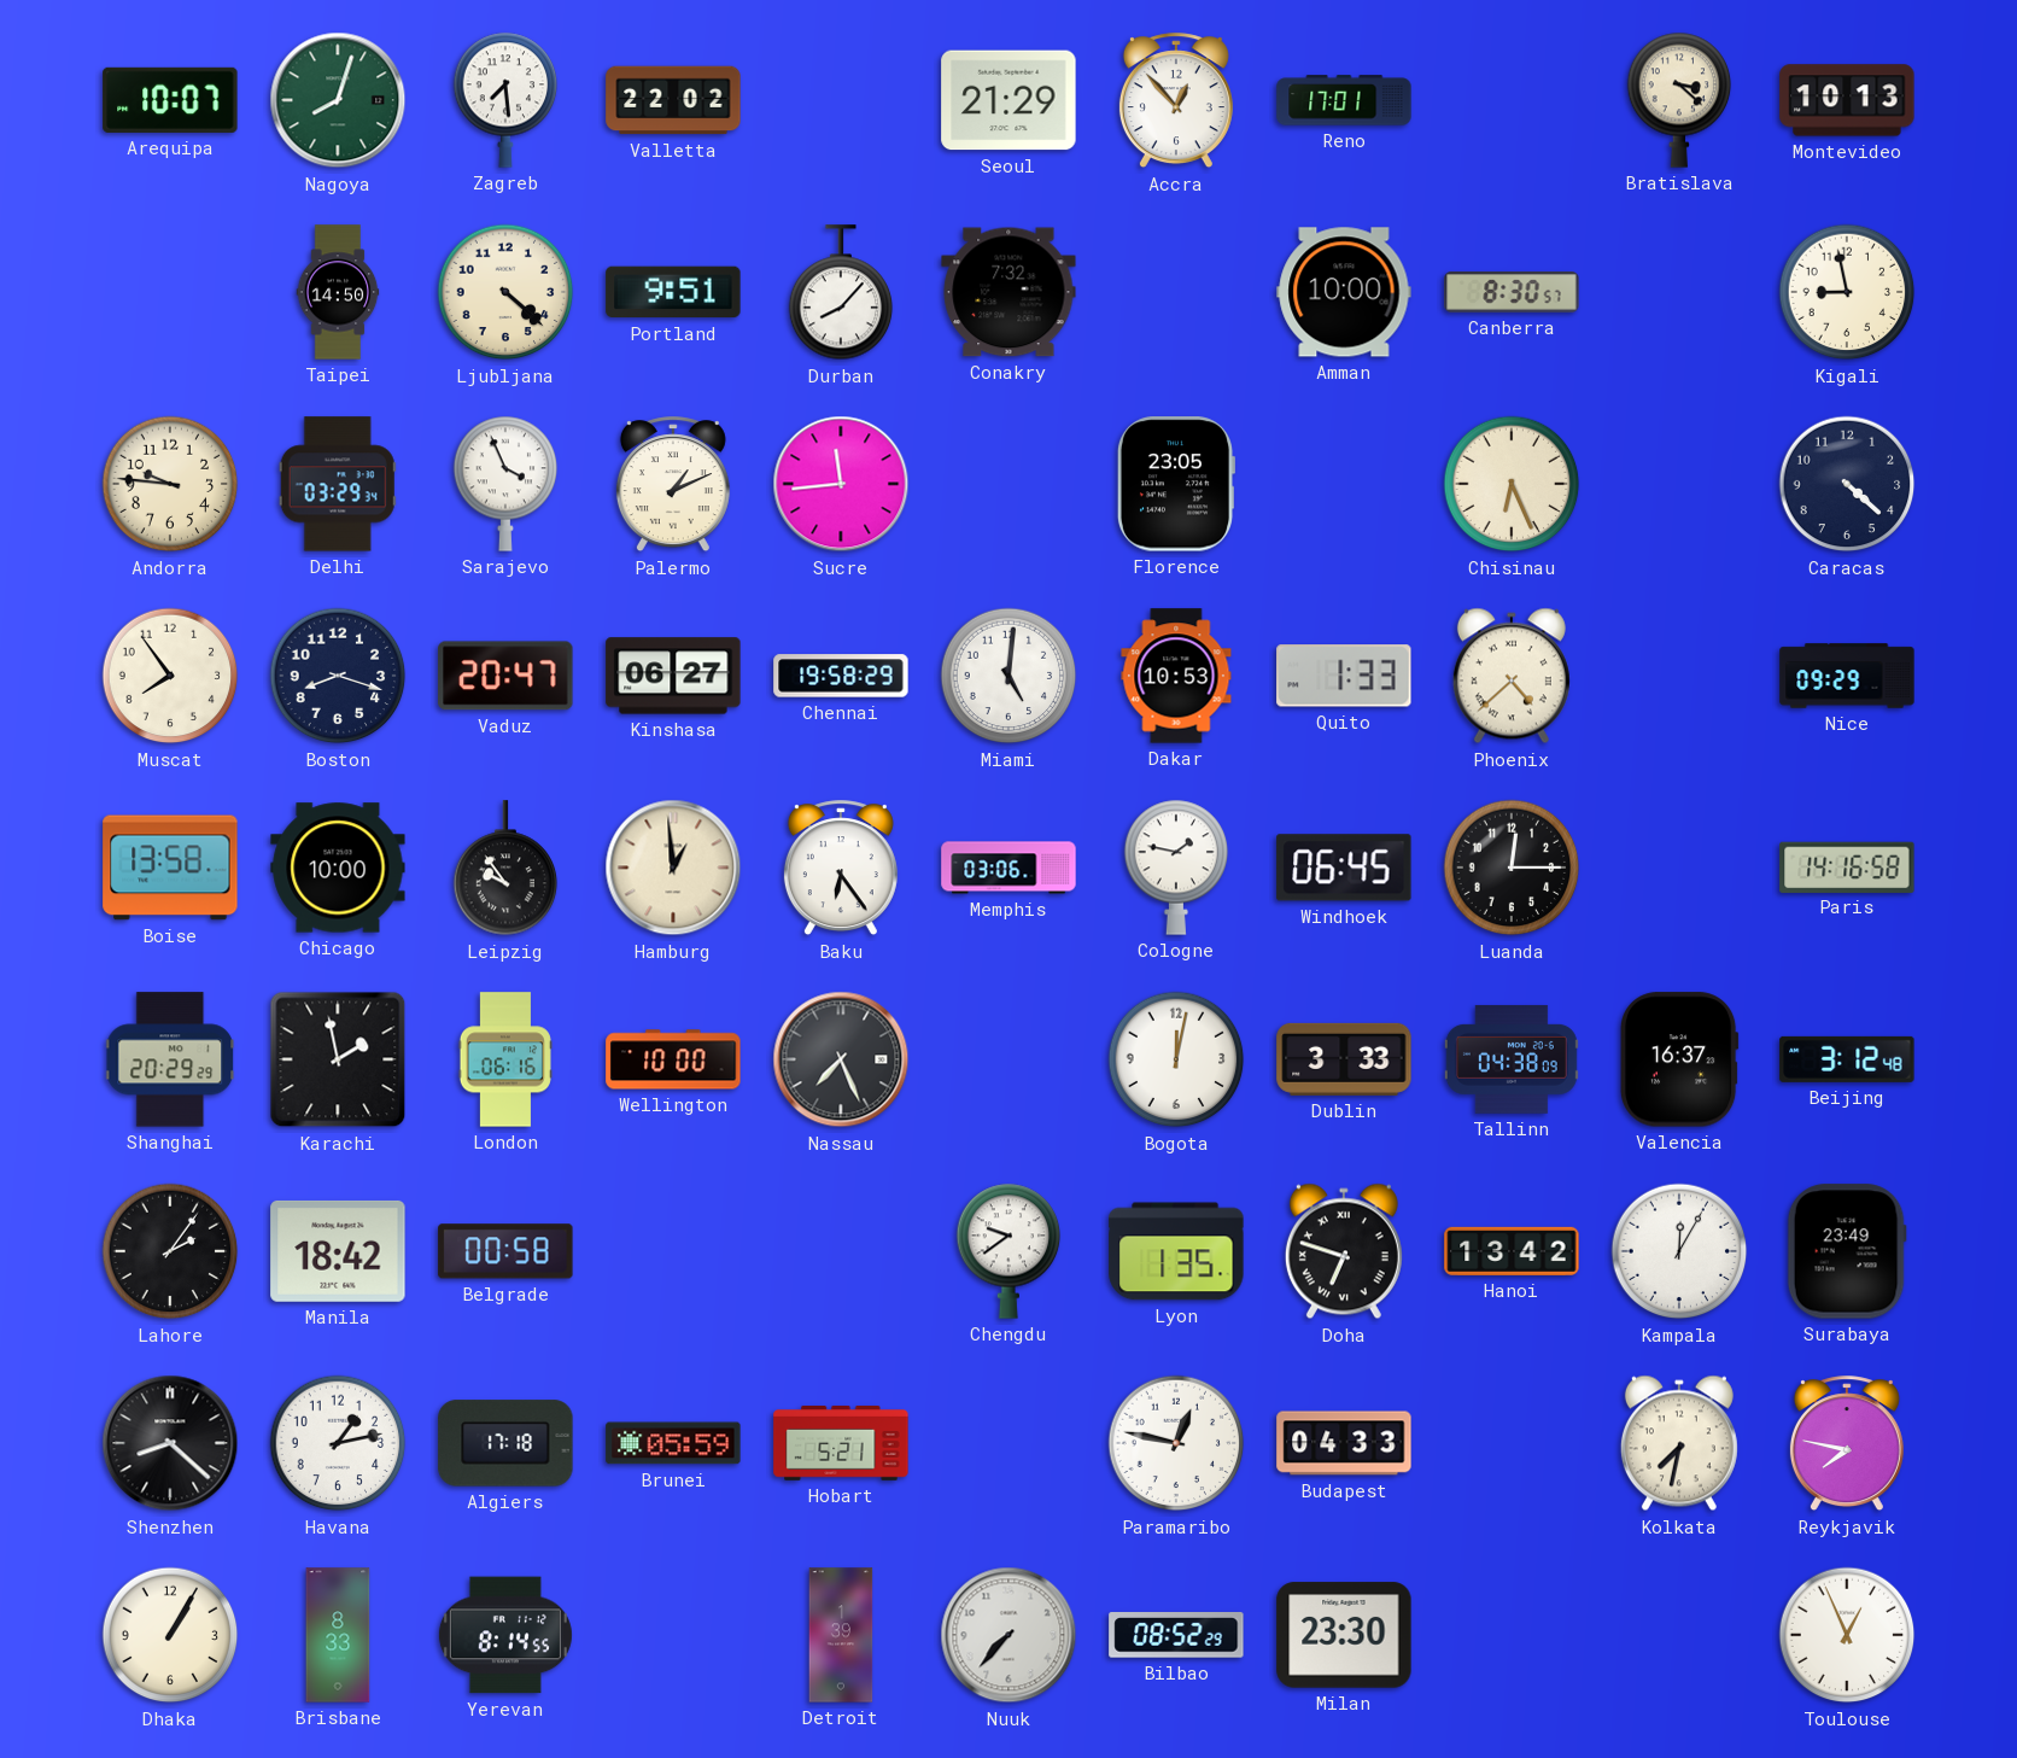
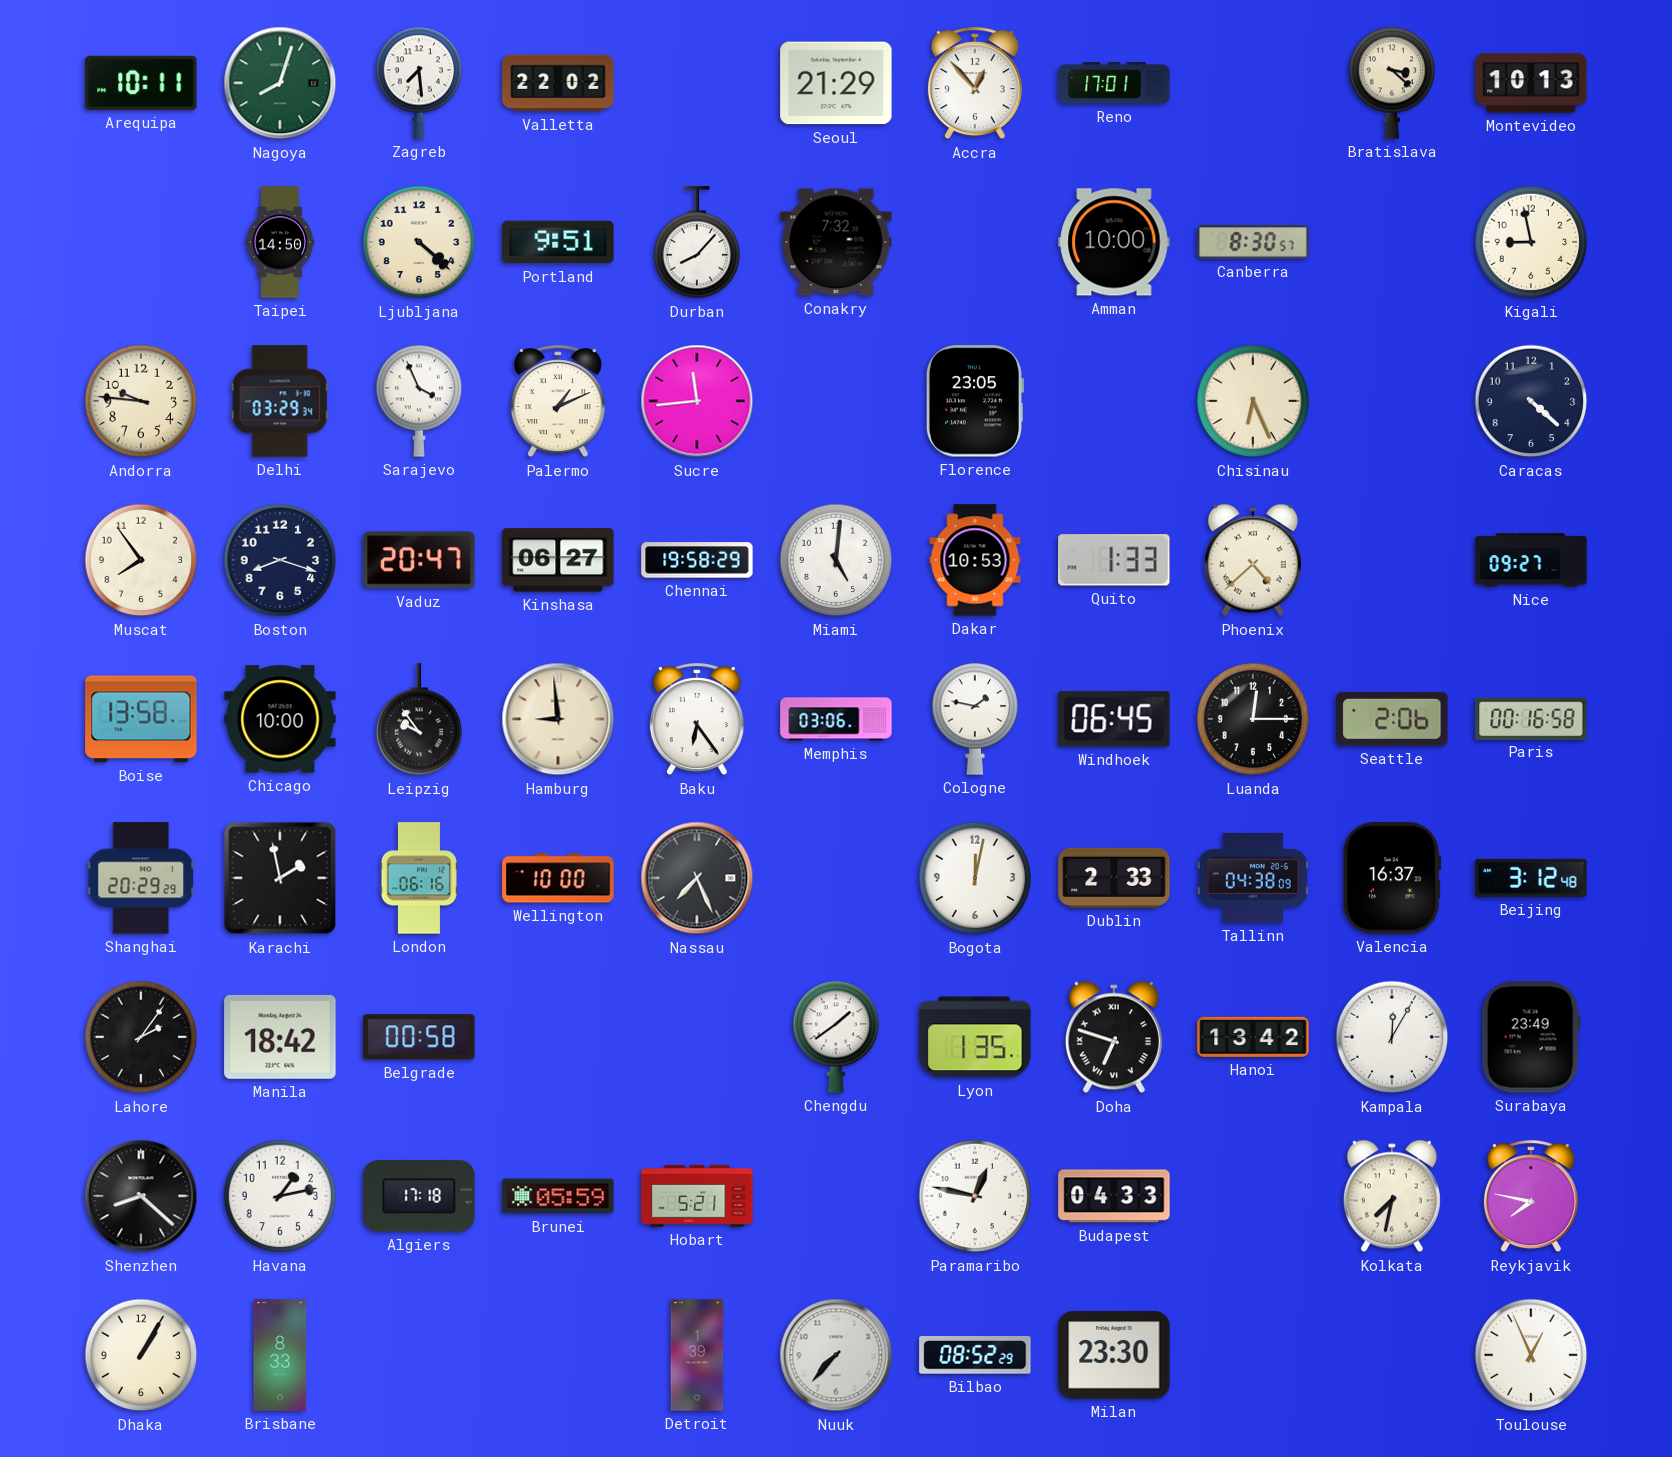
Arequipa: 10:07 -> 10:11
Nice: 09:29 -> 09:27
Hamburg: 12:59 -> 8:59
Seattle: none -> 2:06
Paris: 14:16 -> 00:16
Dublin: 3:33 -> 2:33
Chengdu: 9:39 -> 1:39
Yerevan: 8:14 -> none
